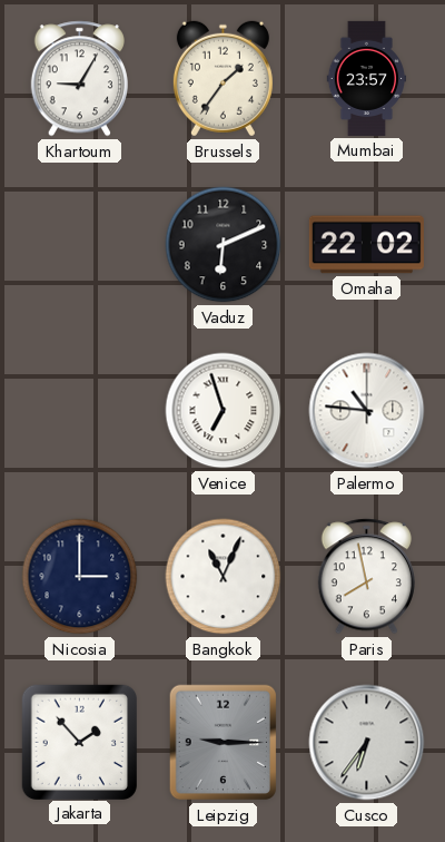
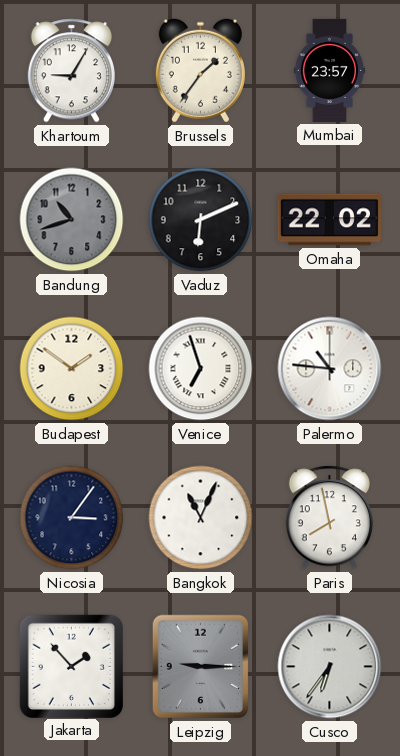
Bandung: none -> 10:42
Budapest: none -> 1:51
Nicosia: 3:00 -> 3:06
